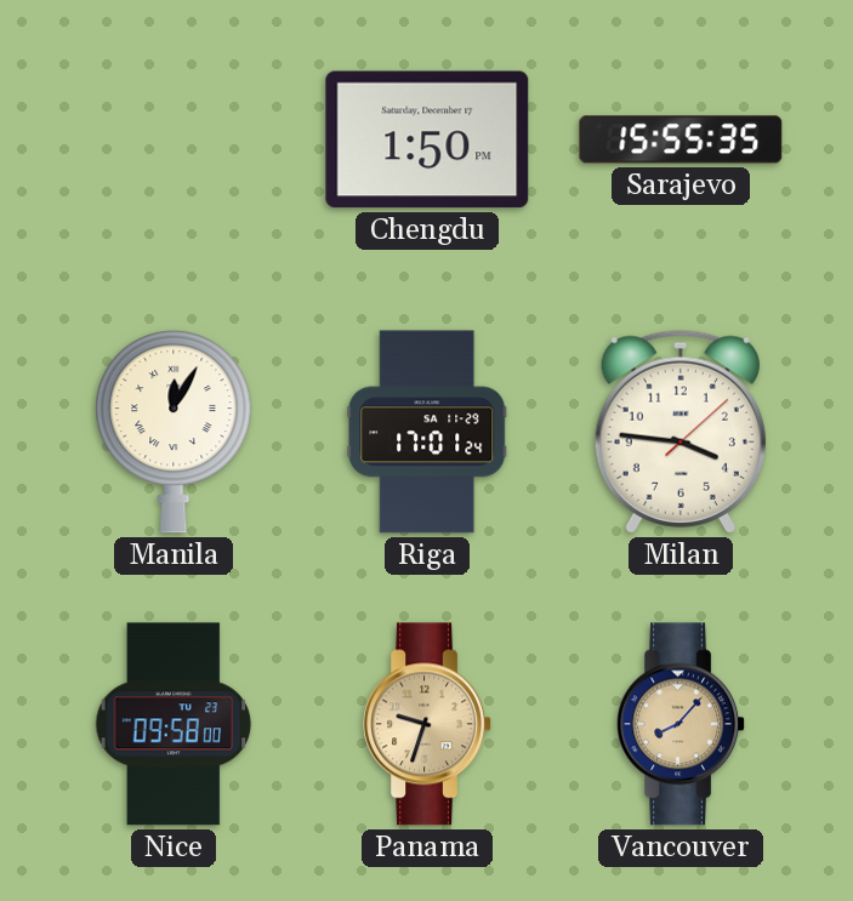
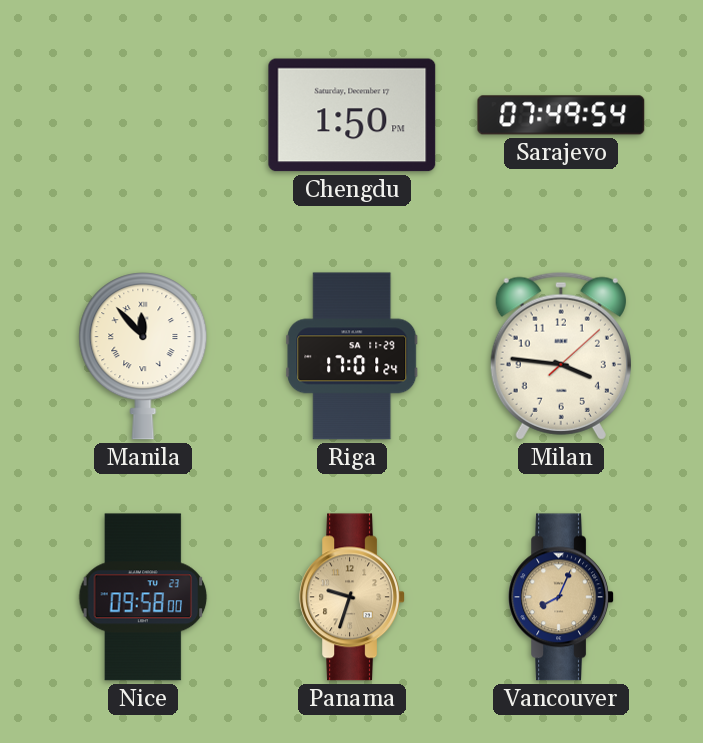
Sarajevo: 15:55 -> 07:49
Manila: 12:05 -> 11:53
Vancouver: 8:07 -> 8:04
